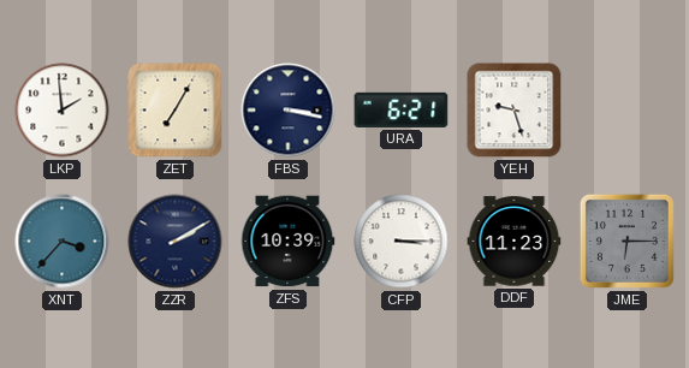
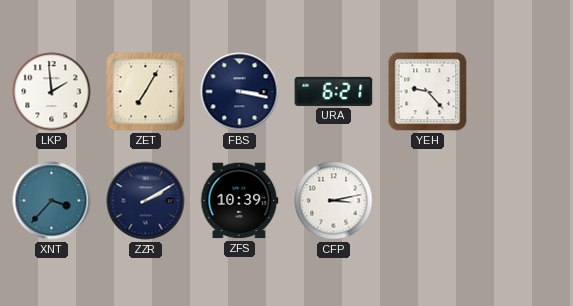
YEH: 9:27 -> 9:23
CFP: 3:15 -> 3:13
DDF: 11:23 -> none
JME: 6:15 -> none
